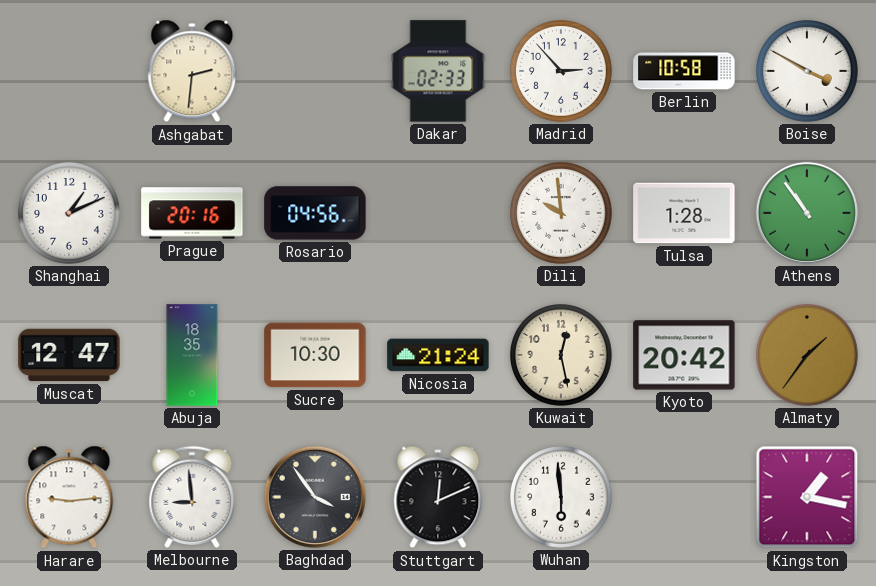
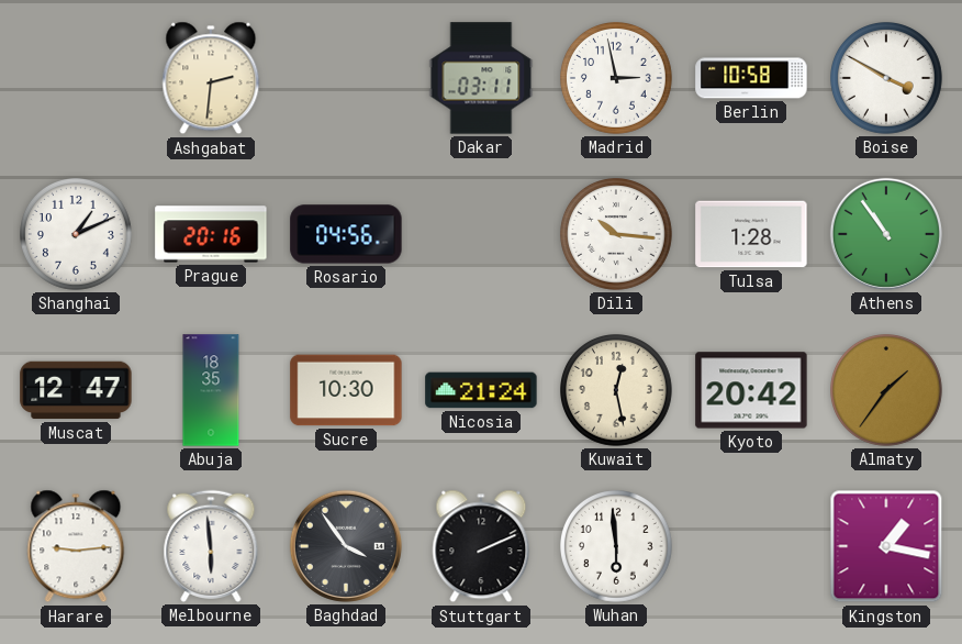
Dakar: 02:33 -> 03:11
Madrid: 2:53 -> 2:58
Dili: 9:59 -> 10:16
Melbourne: 8:59 -> 5:59
Stuttgart: 12:11 -> 2:11
